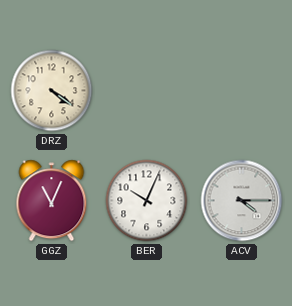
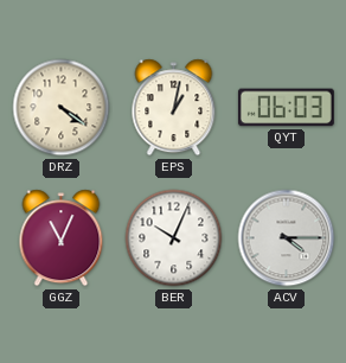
EPS: none -> 1:02
QYT: none -> 06:03
